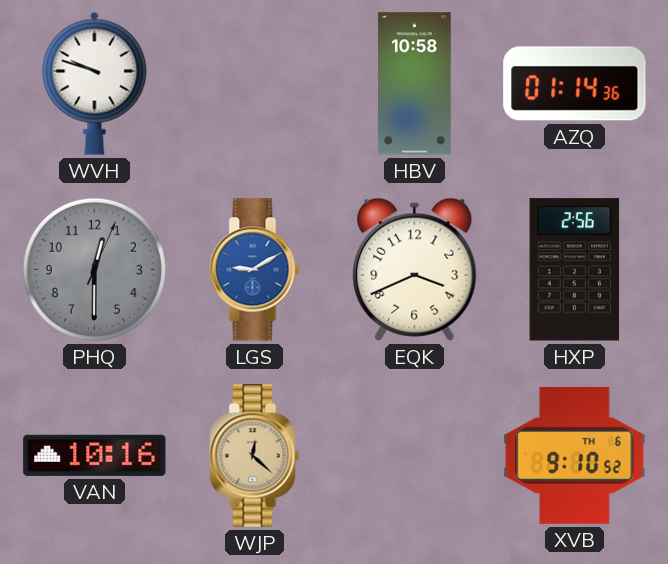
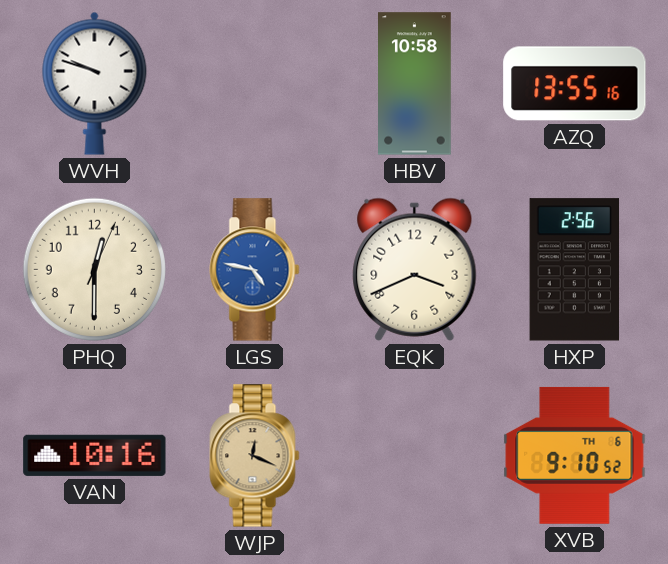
AZQ: 01:14 -> 13:55
PHQ dial: grey -> cream
LGS: 9:10 -> 4:47
WJP: 12:22 -> 12:19
